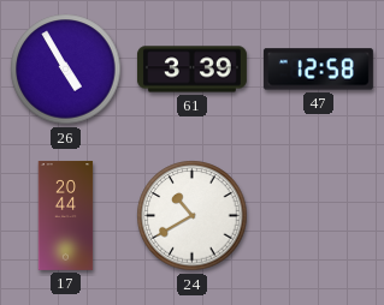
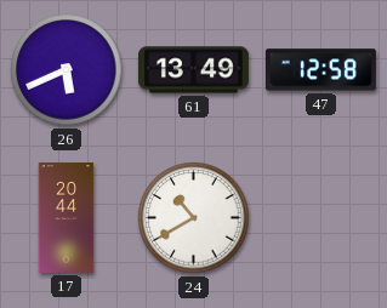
26: 4:55 -> 5:41
61: 3:39 -> 13:49
